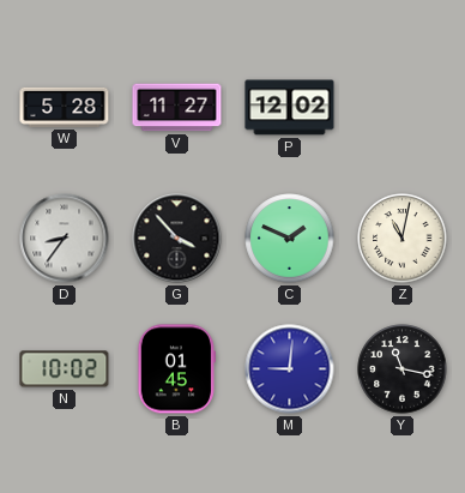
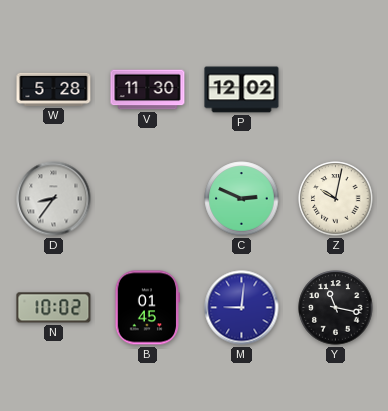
V: 11:27 -> 11:30
G: 3:53 -> none
C: 1:49 -> 2:49
Z: 11:02 -> 10:02
